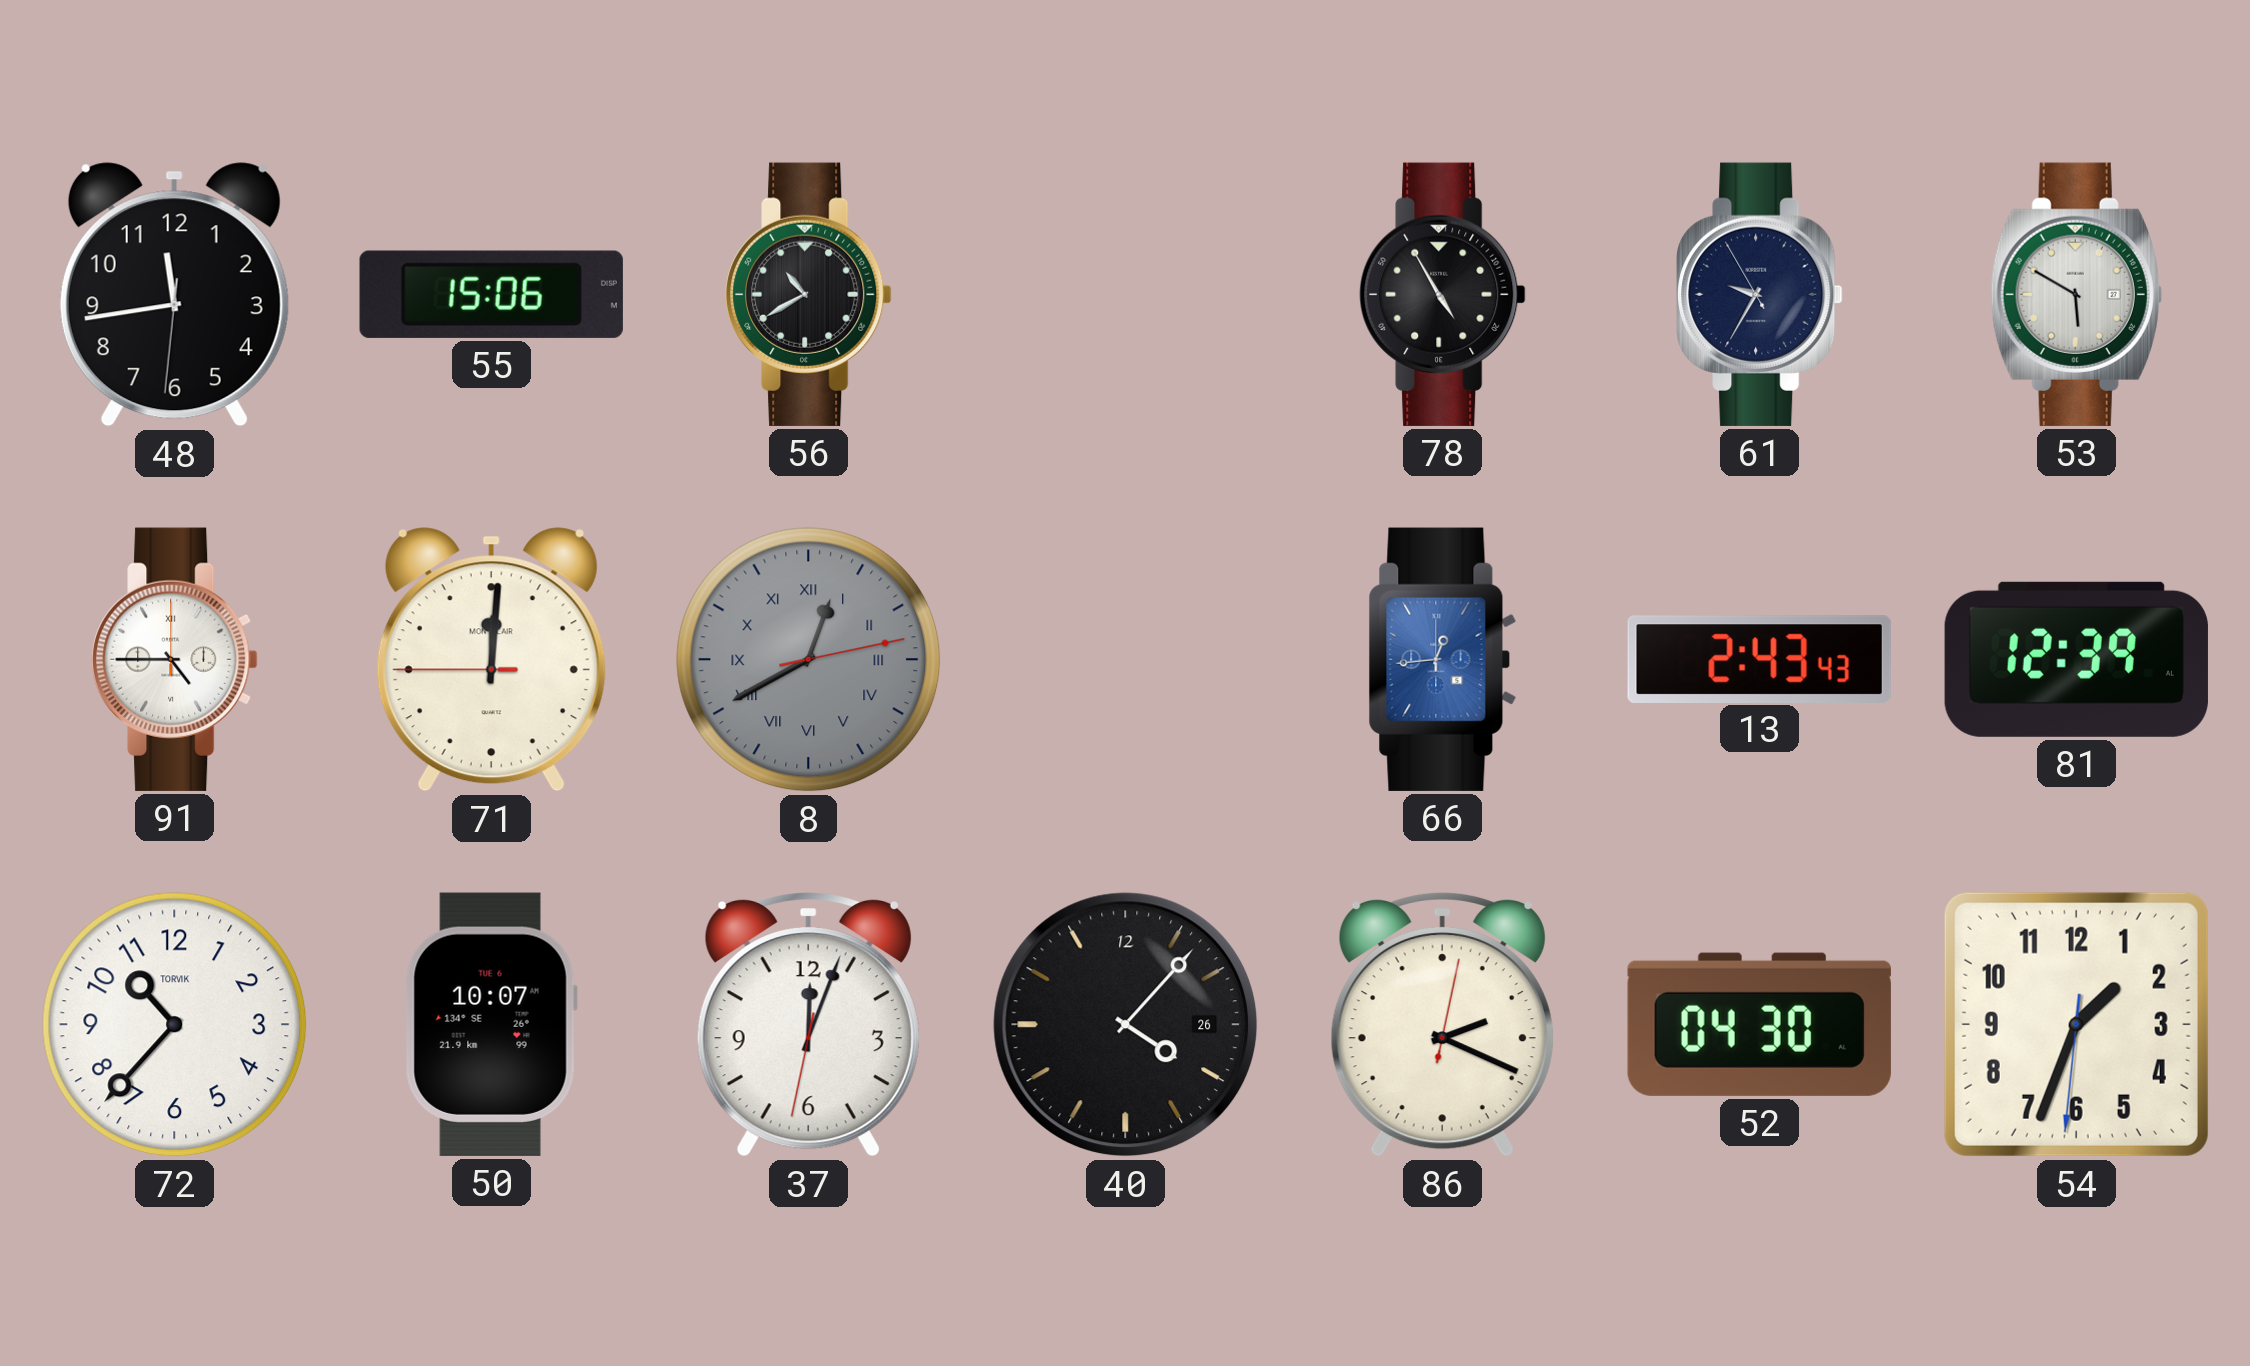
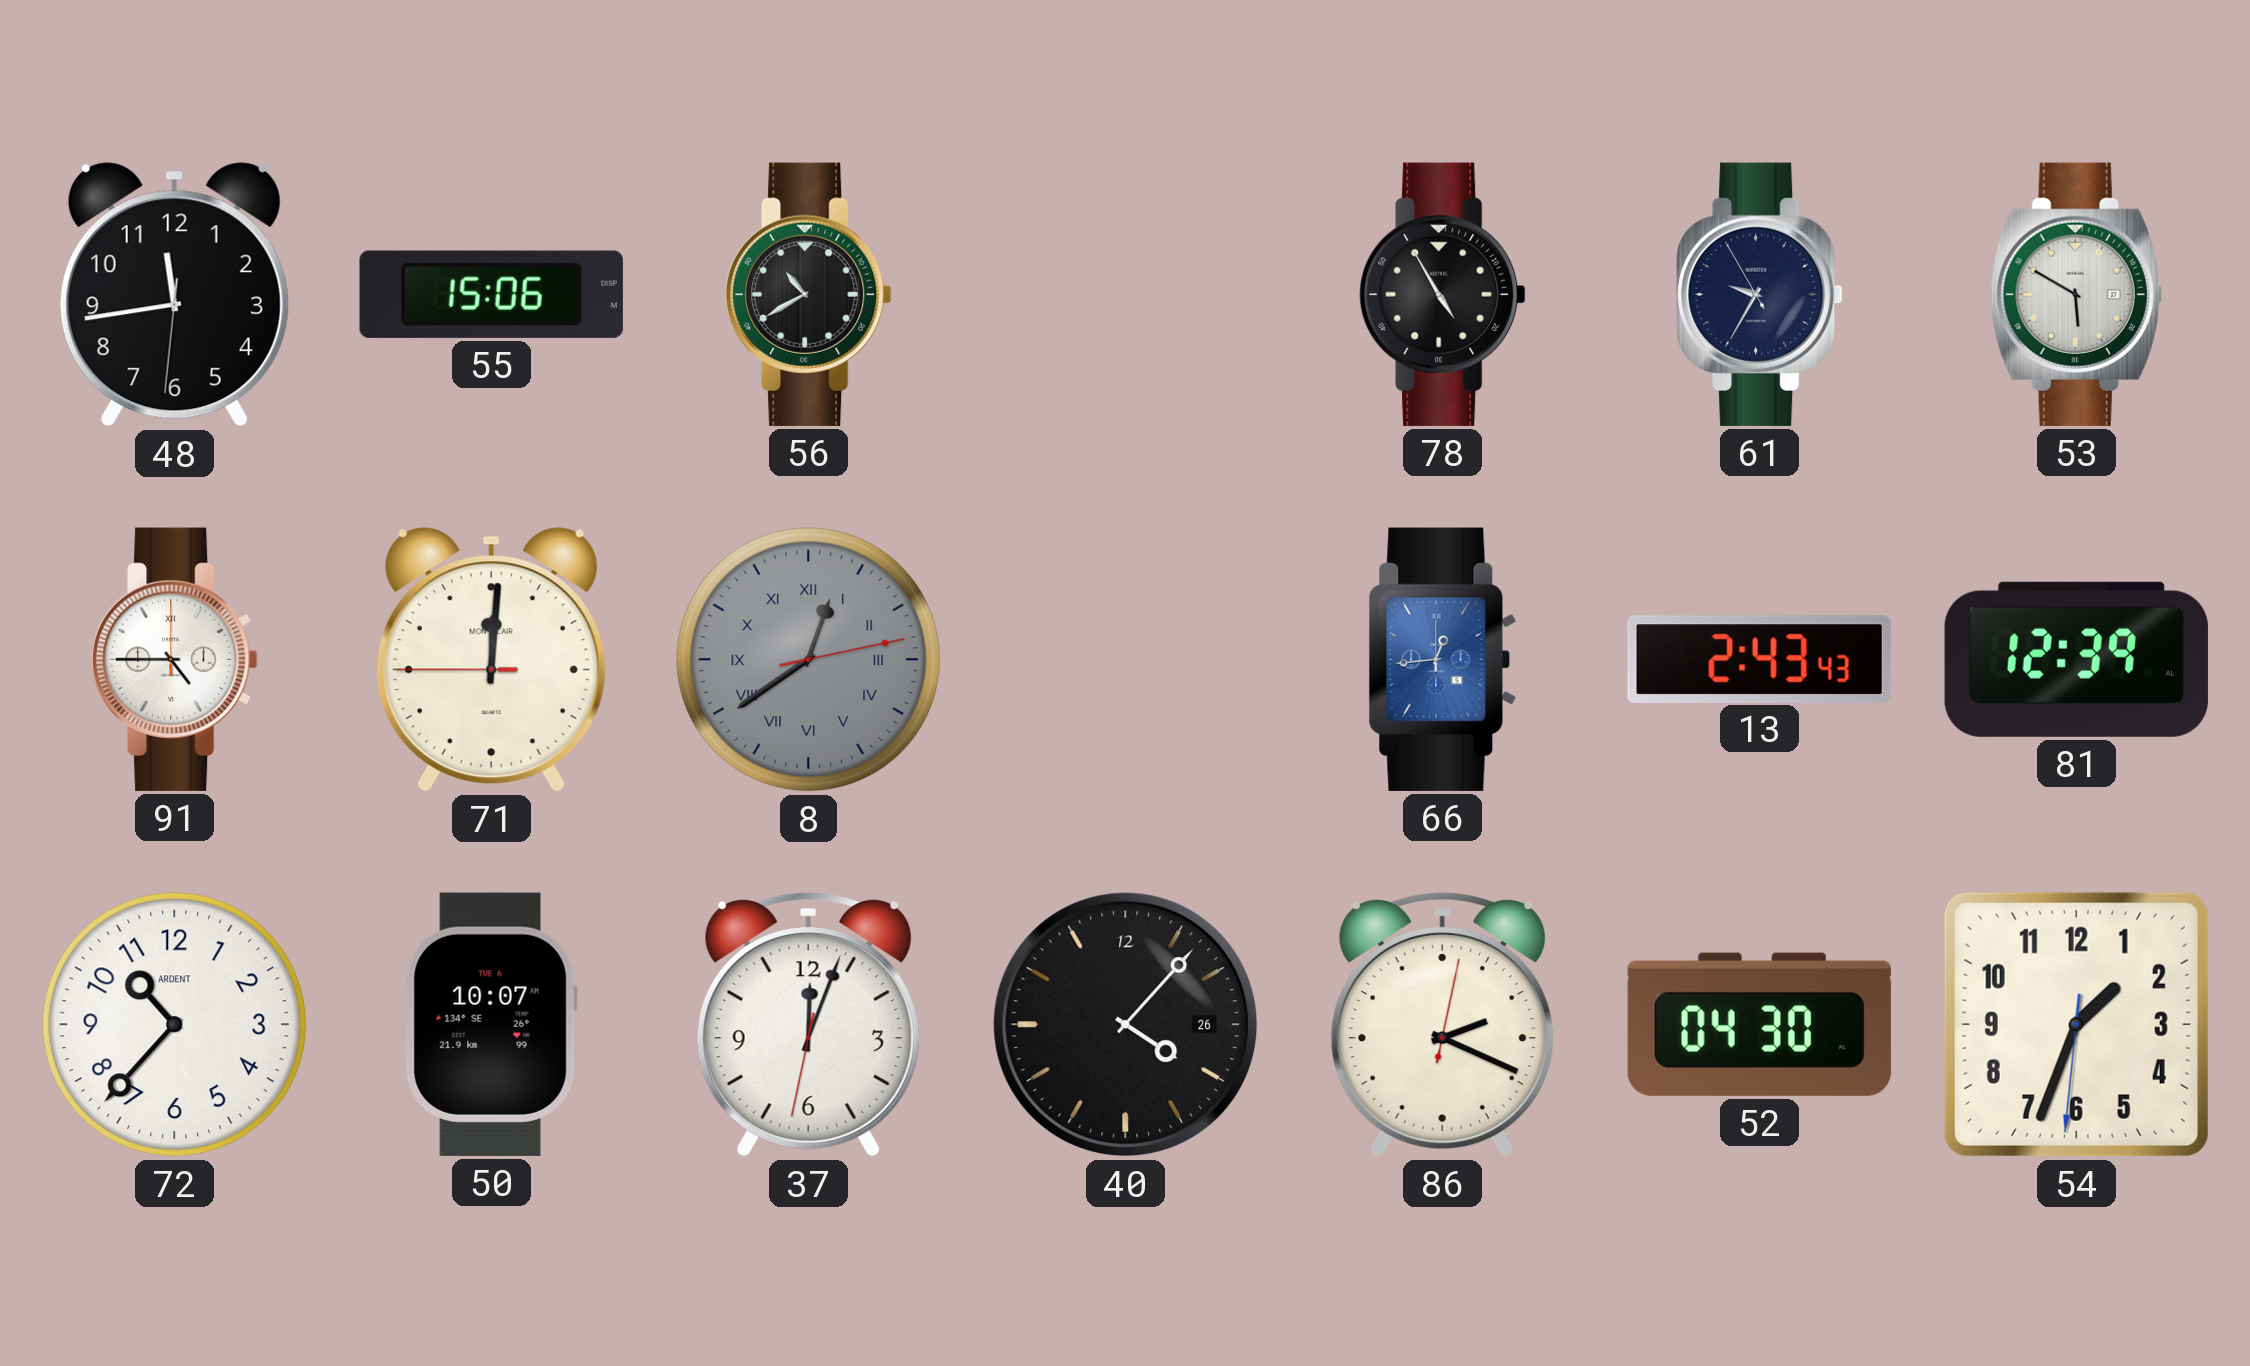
8: 12:40 -> 12:39
72 brand: TORVIK -> ARDENT
